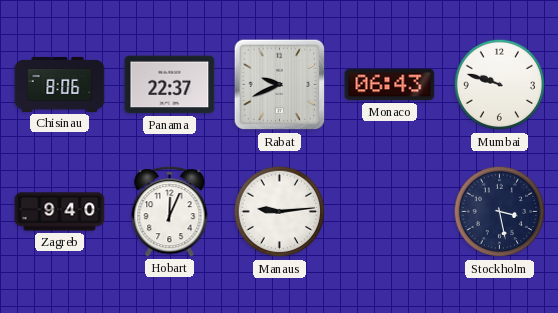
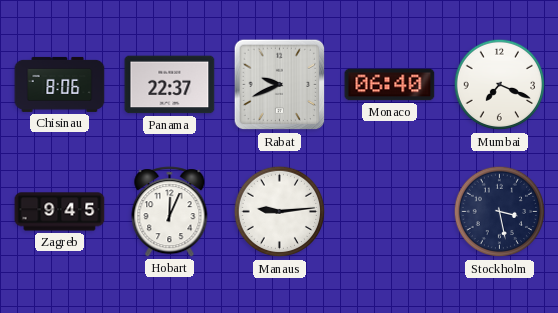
Monaco: 06:43 -> 06:40
Mumbai: 9:48 -> 7:19
Zagreb: 9:40 -> 9:45
